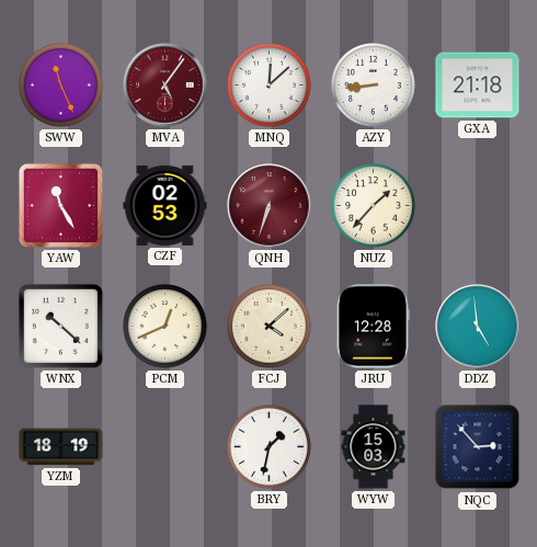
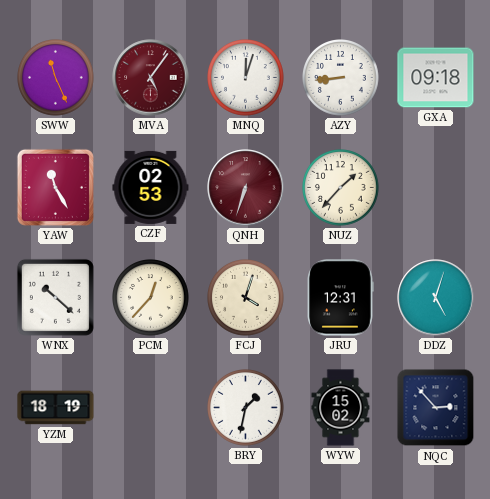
MNQ: 12:08 -> 12:03
GXA: 21:18 -> 09:18
PCM: 12:41 -> 12:37
FCJ: 4:08 -> 4:03
JRU: 12:28 -> 12:31
DDZ: 4:59 -> 5:03
WYW: 15:03 -> 15:02
